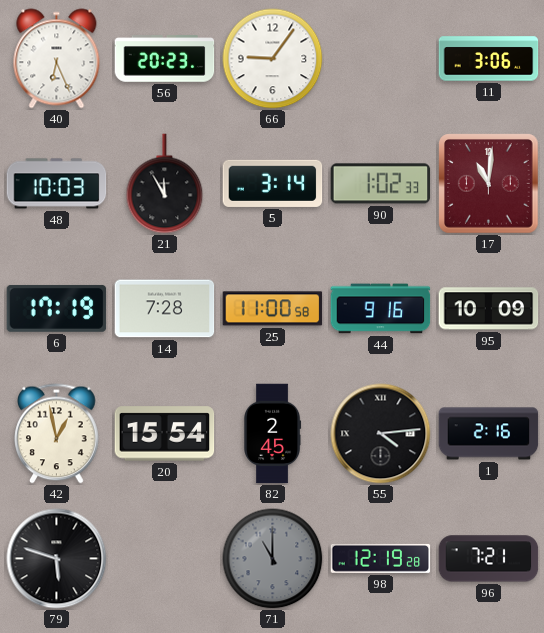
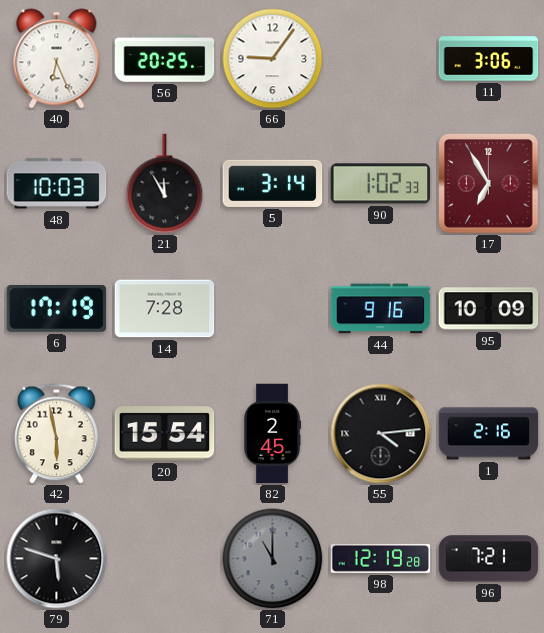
56: 20:23 -> 20:25
17: 11:01 -> 6:55
25: 11:00 -> none
42: 12:58 -> 5:58
